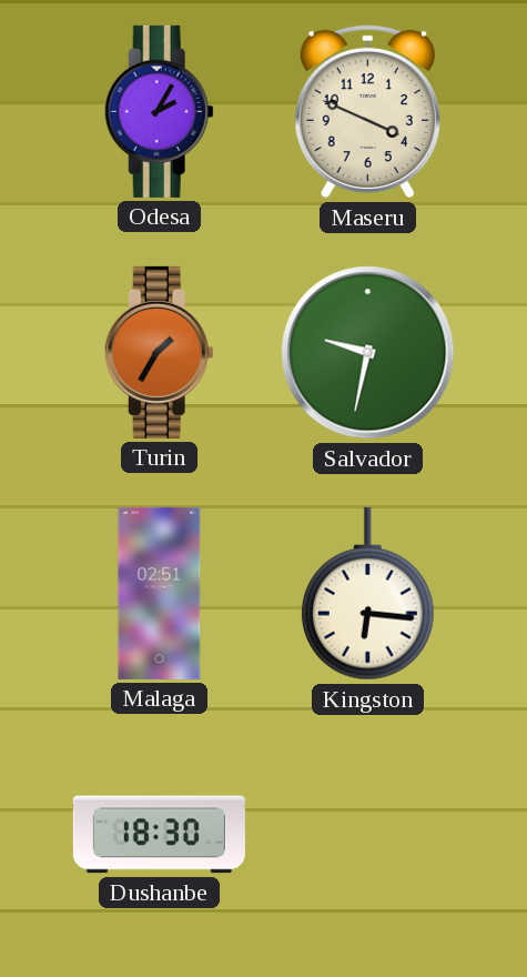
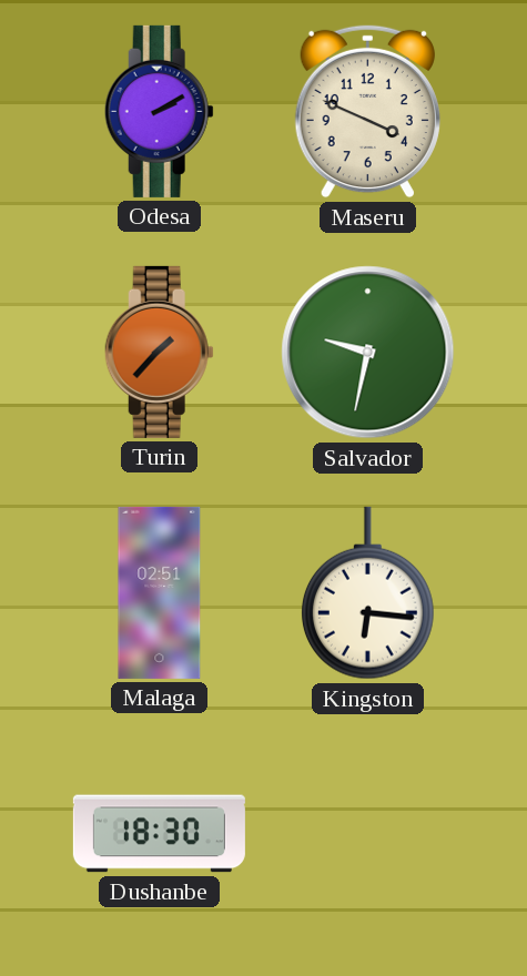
Odesa: 2:05 -> 2:10
Turin: 1:35 -> 1:37
